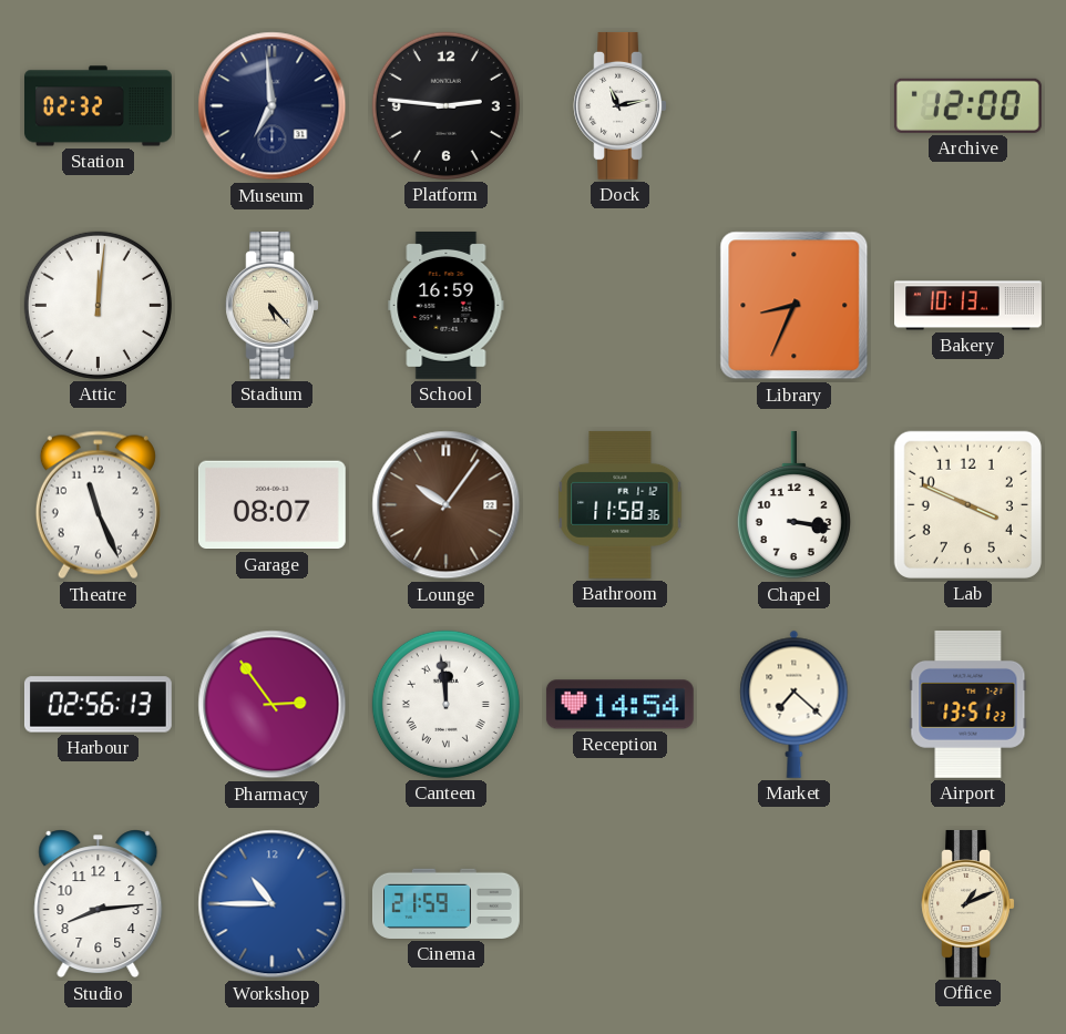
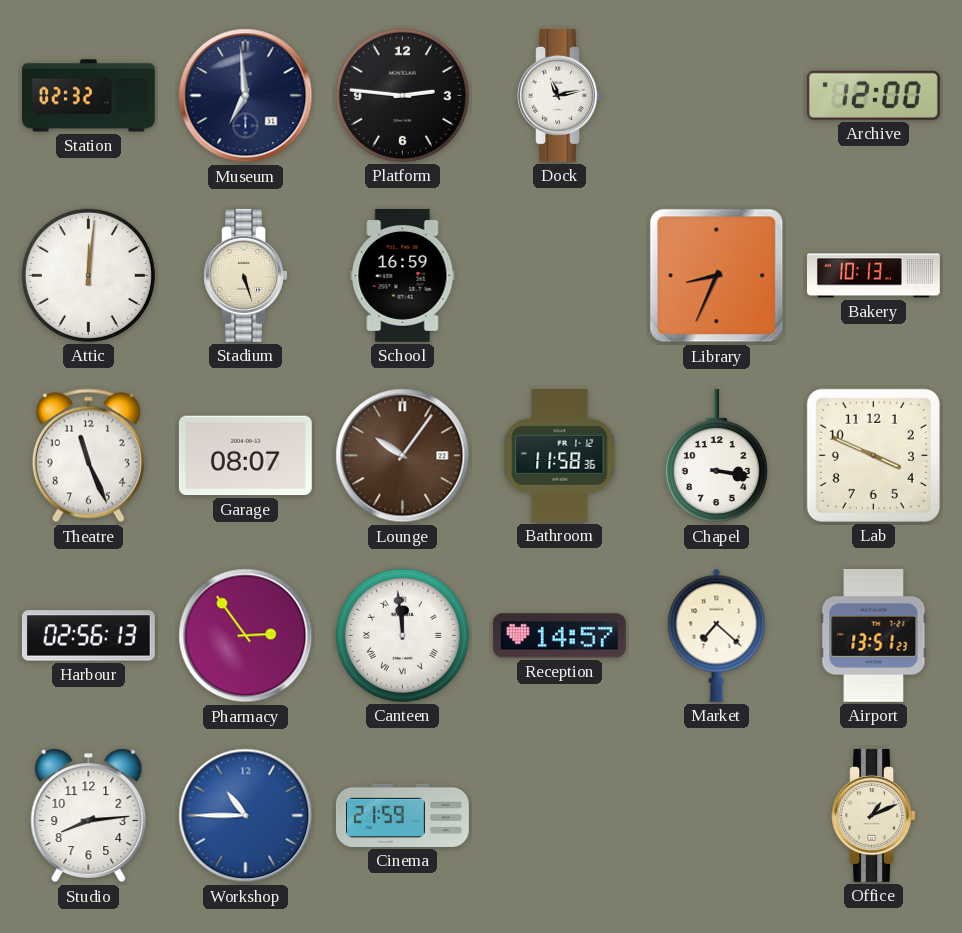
Stadium: 5:23 -> 5:27
Reception: 14:54 -> 14:57
